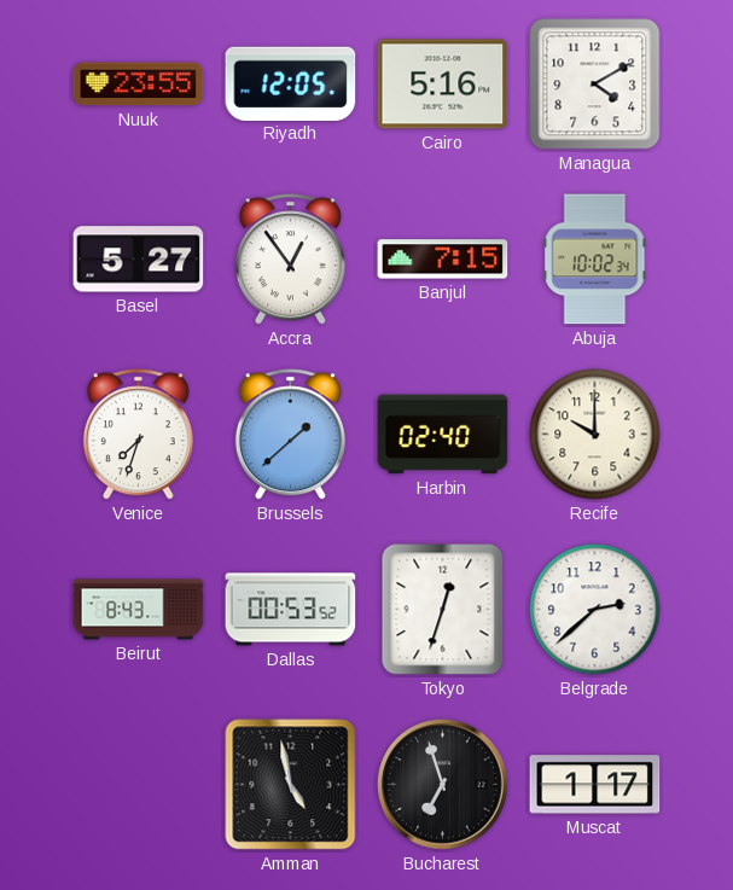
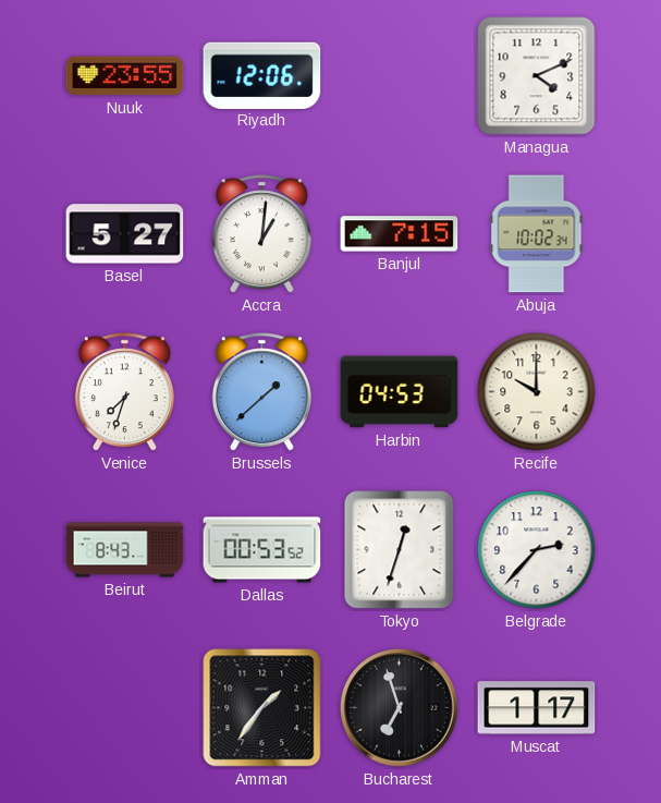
Riyadh: 12:05 -> 12:06
Cairo: 5:16 -> none
Managua: 4:10 -> 4:11
Accra: 12:54 -> 1:01
Harbin: 02:40 -> 04:53
Belgrade: 2:38 -> 2:37
Amman: 4:58 -> 1:36
